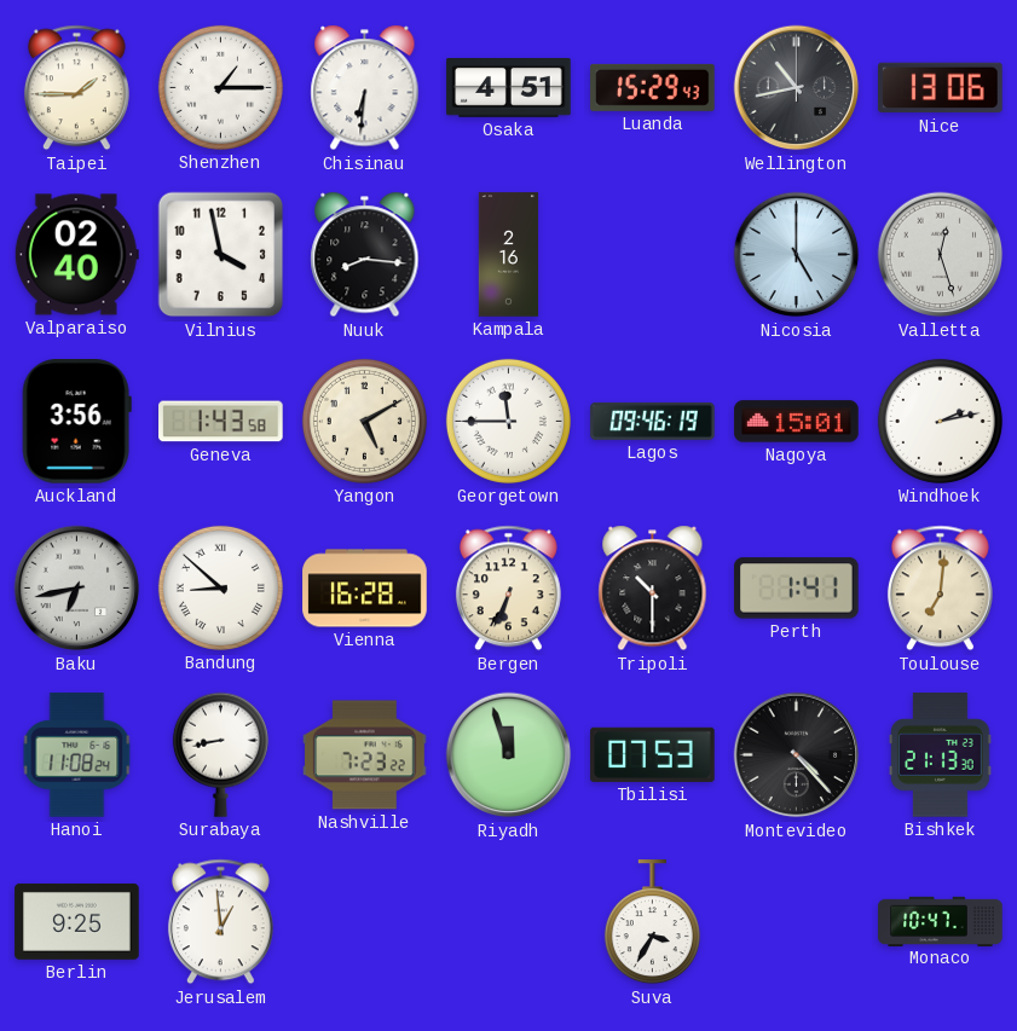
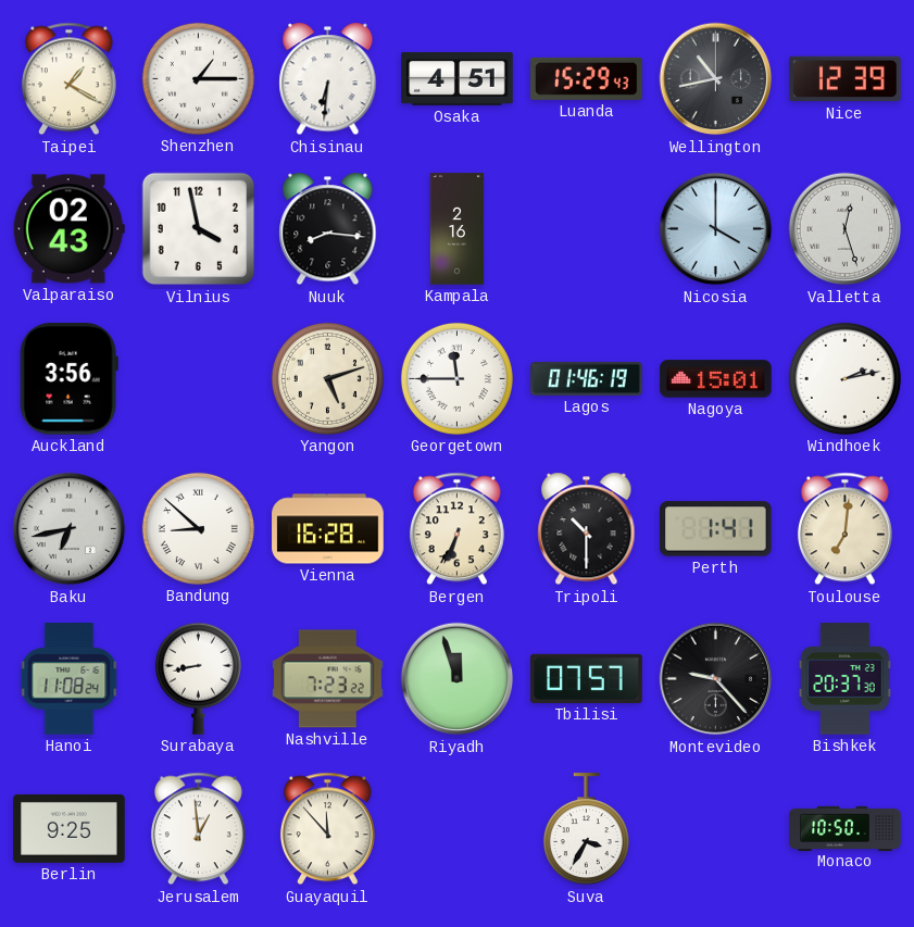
Taipei: 1:45 -> 1:20
Nice: 13:06 -> 12:39
Valparaiso: 02:40 -> 02:43
Nicosia: 5:00 -> 4:00
Geneva: 1:43 -> none
Yangon: 5:10 -> 5:12
Lagos: 09:46 -> 01:46
Tbilisi: 07:53 -> 07:57
Montevideo: 4:23 -> 9:23
Bishkek: 21:13 -> 20:37
Guayaquil: none -> 11:53
Monaco: 10:47 -> 10:50
